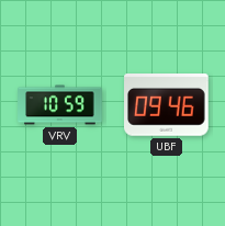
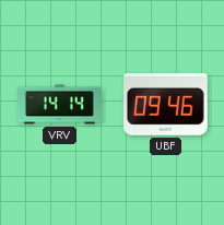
VRV: 10:59 -> 14:14
